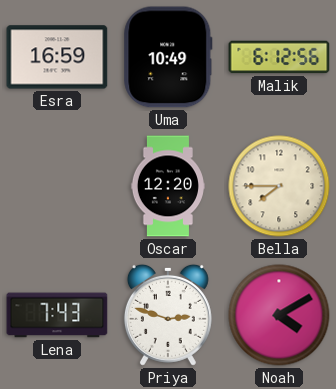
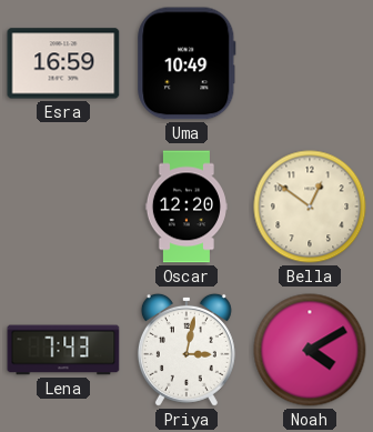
Malik: 6:12 -> none
Bella: 7:45 -> 12:51
Priya: 2:48 -> 3:02
